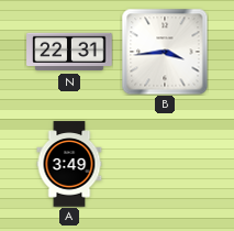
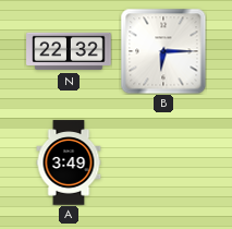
N: 22:31 -> 22:32
B: 3:44 -> 6:15
